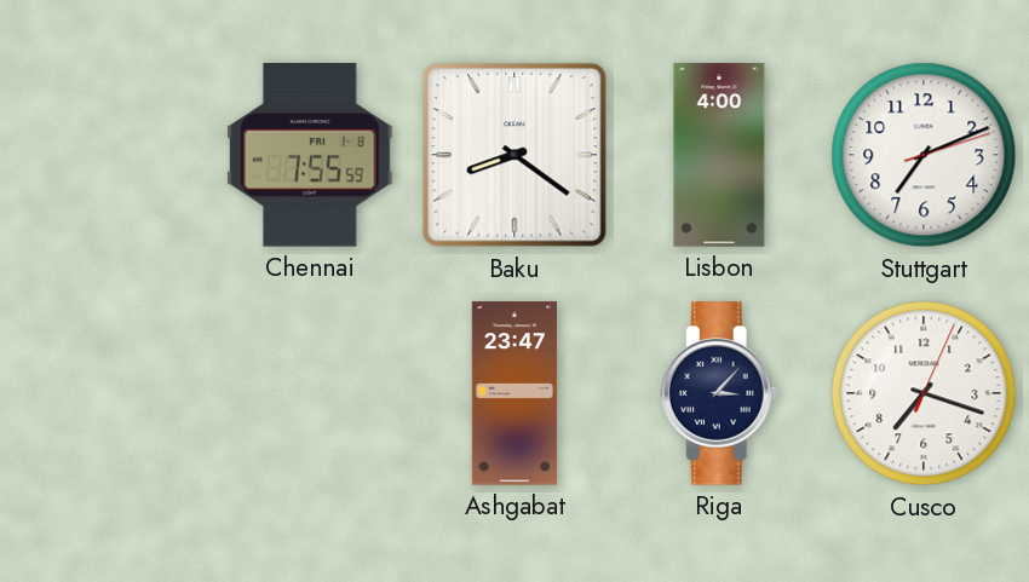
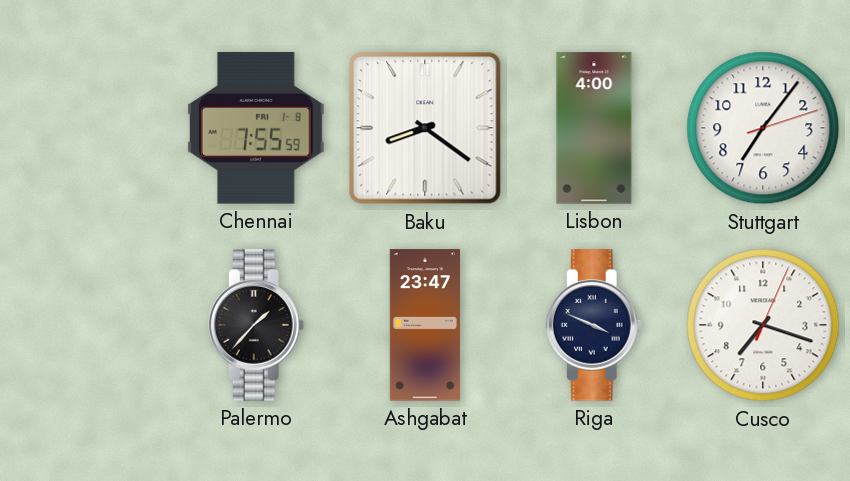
Stuttgart: 7:11 -> 7:06
Palermo: none -> 1:37
Riga: 3:07 -> 3:49
